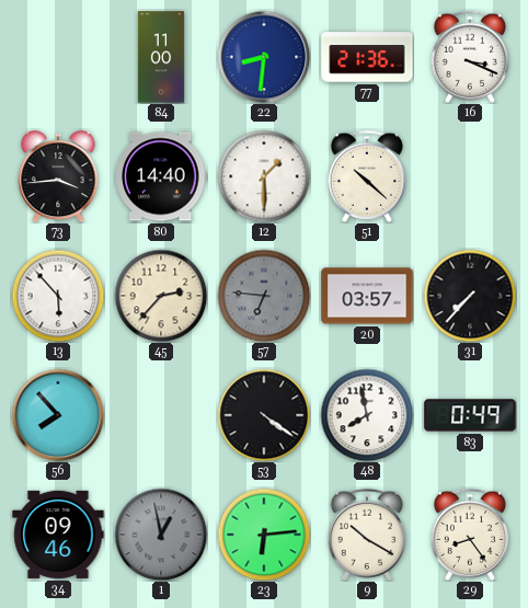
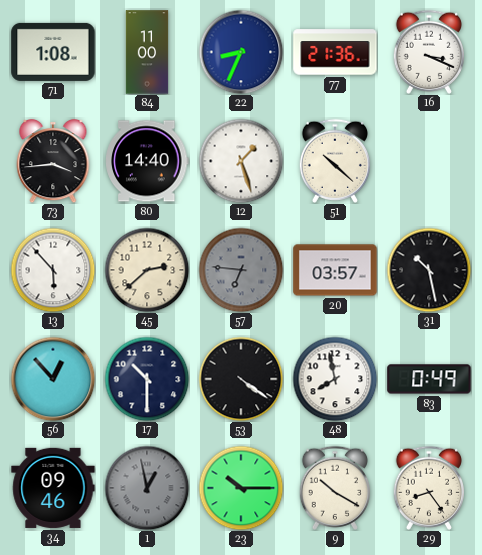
71: none -> 1:08
22: 8:31 -> 8:34
12: 1:30 -> 1:27
45: 2:37 -> 2:38
31: 7:37 -> 10:28
56: 7:53 -> 12:53
17: none -> 10:30
23: 6:14 -> 10:15
